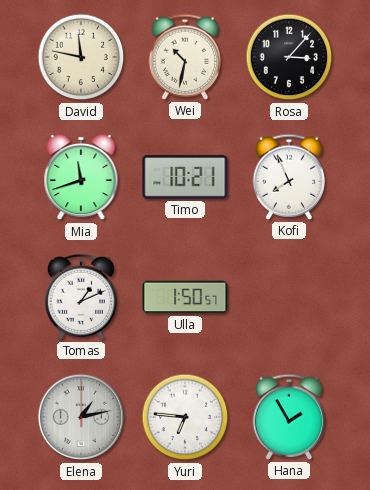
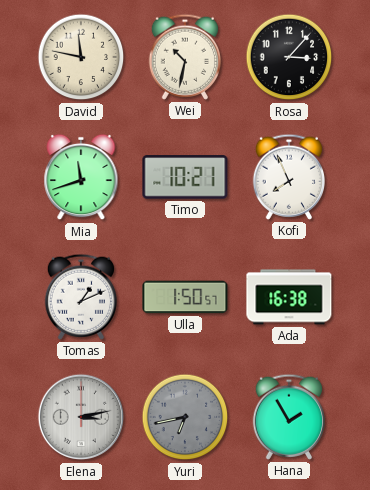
Ada: none -> 16:38
Elena: 1:13 -> 3:13
Yuri: 6:46 -> 6:43
Yuri dial: white -> grey
